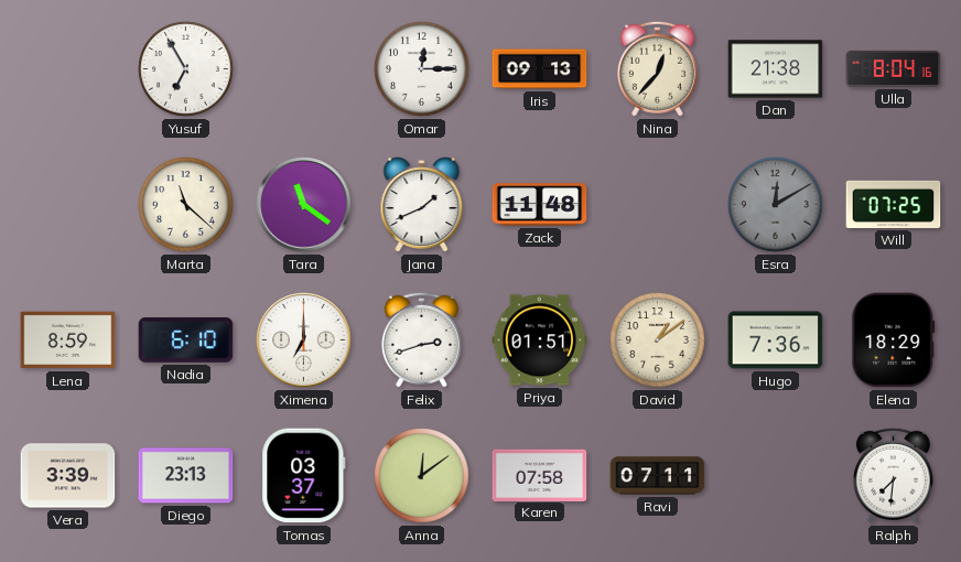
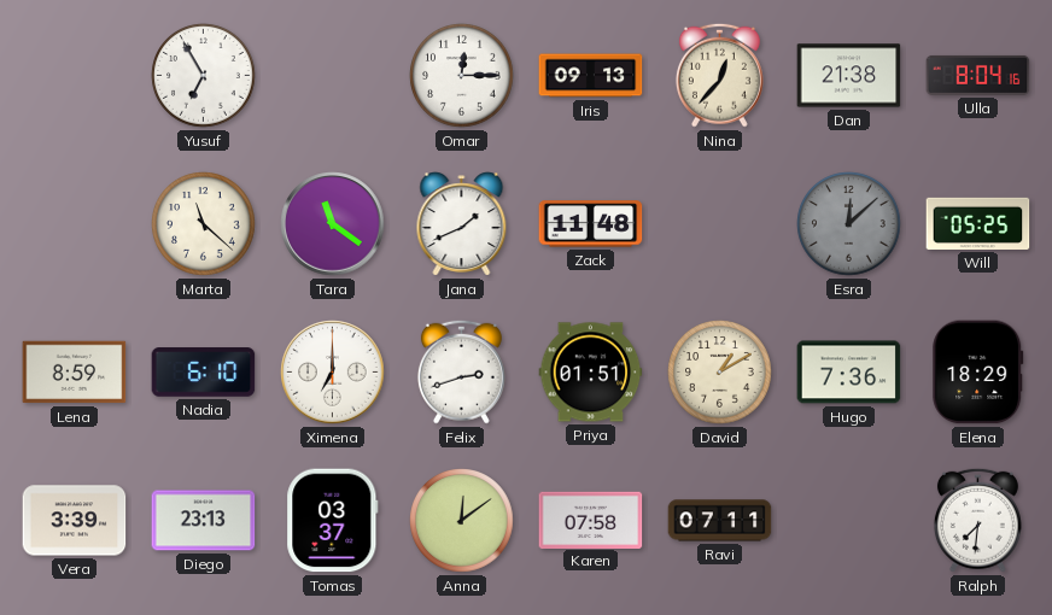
Esra: 12:10 -> 12:08
Will: 07:25 -> 05:25
David: 1:09 -> 1:10
